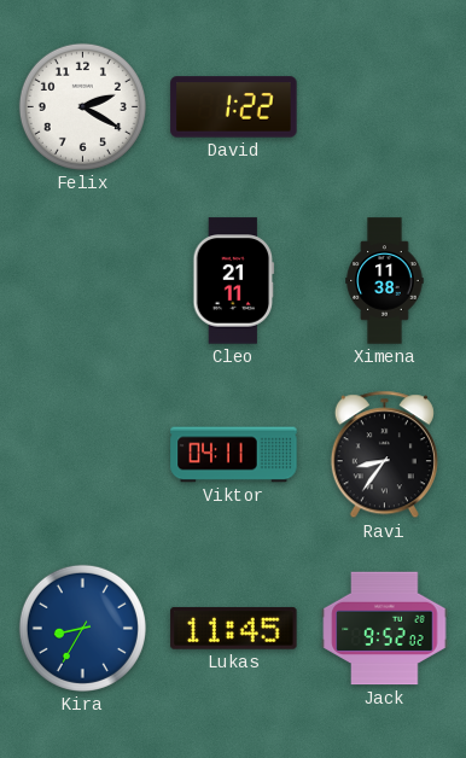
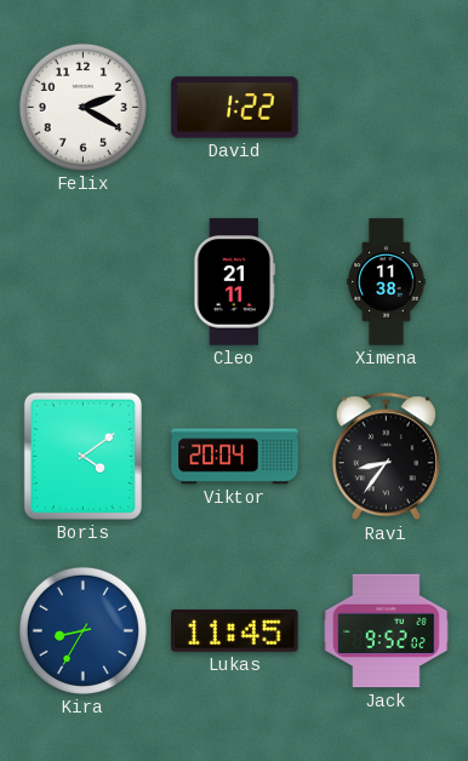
Boris: none -> 4:09
Viktor: 04:11 -> 20:04
